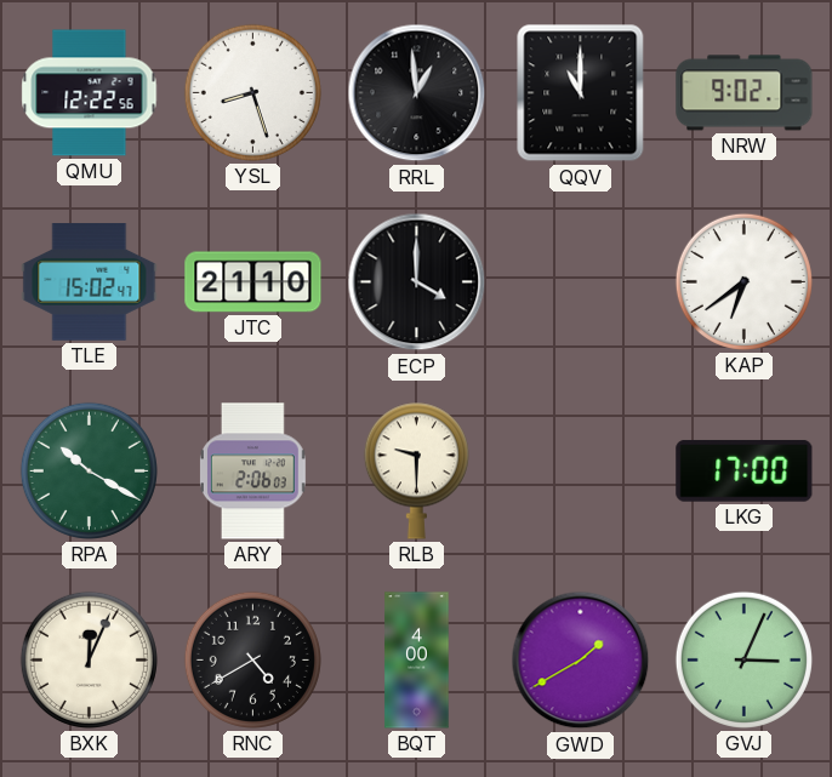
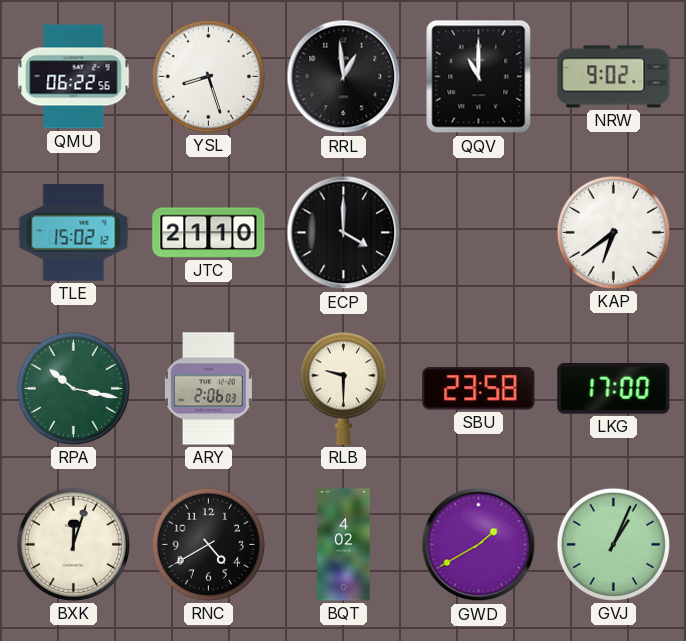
QMU: 12:22 -> 06:22
TLE: 15:02:47 -> 15:02:12
RPA: 10:20 -> 10:17
SBU: none -> 23:58
BXK: 12:04 -> 12:03
BQT: 4:00 -> 4:02
GVJ: 3:04 -> 1:04
